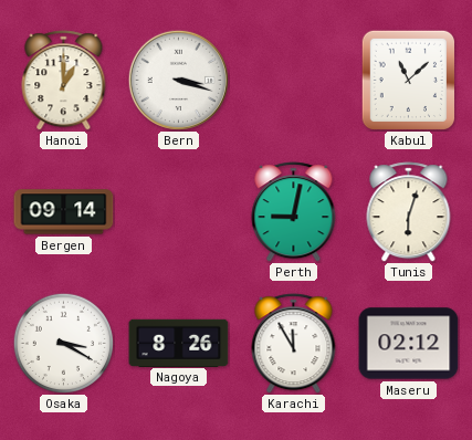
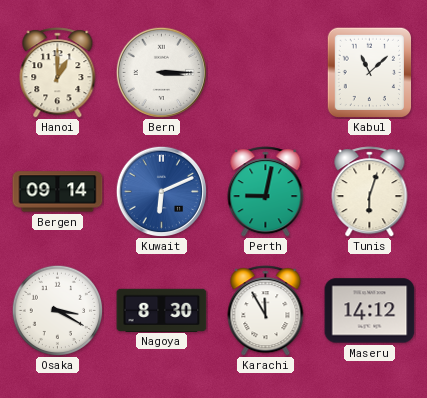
Bern: 3:18 -> 3:15
Kuwait: none -> 6:11
Nagoya: 8:26 -> 8:30
Maseru: 02:12 -> 14:12
